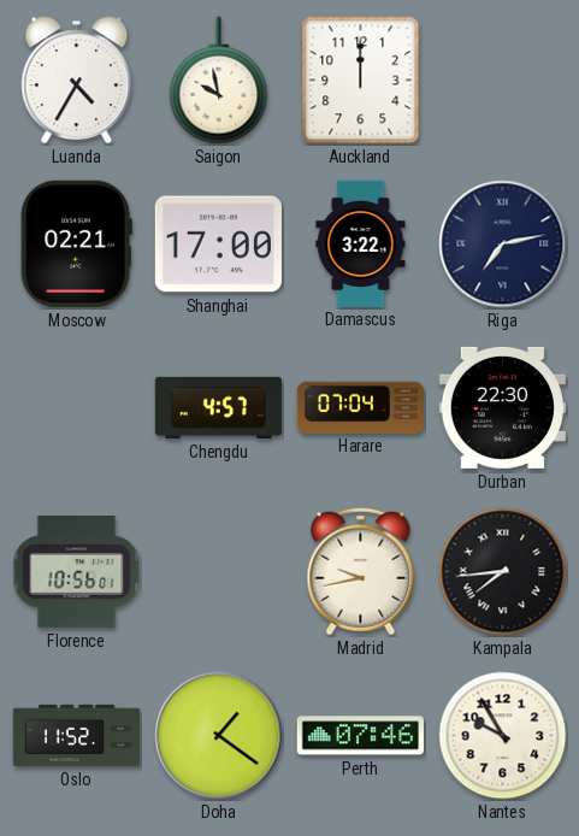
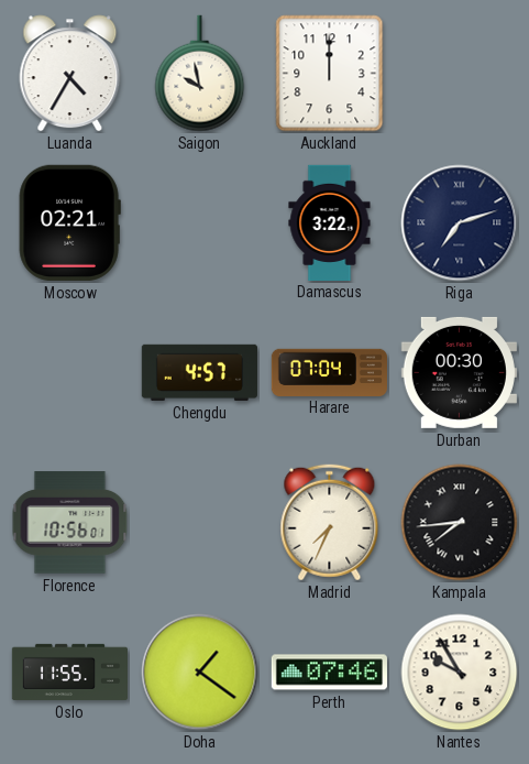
Shanghai: 17:00 -> none
Riga: 7:13 -> 7:12
Durban: 22:30 -> 00:30
Madrid: 9:43 -> 7:34
Oslo: 11:52 -> 11:55
